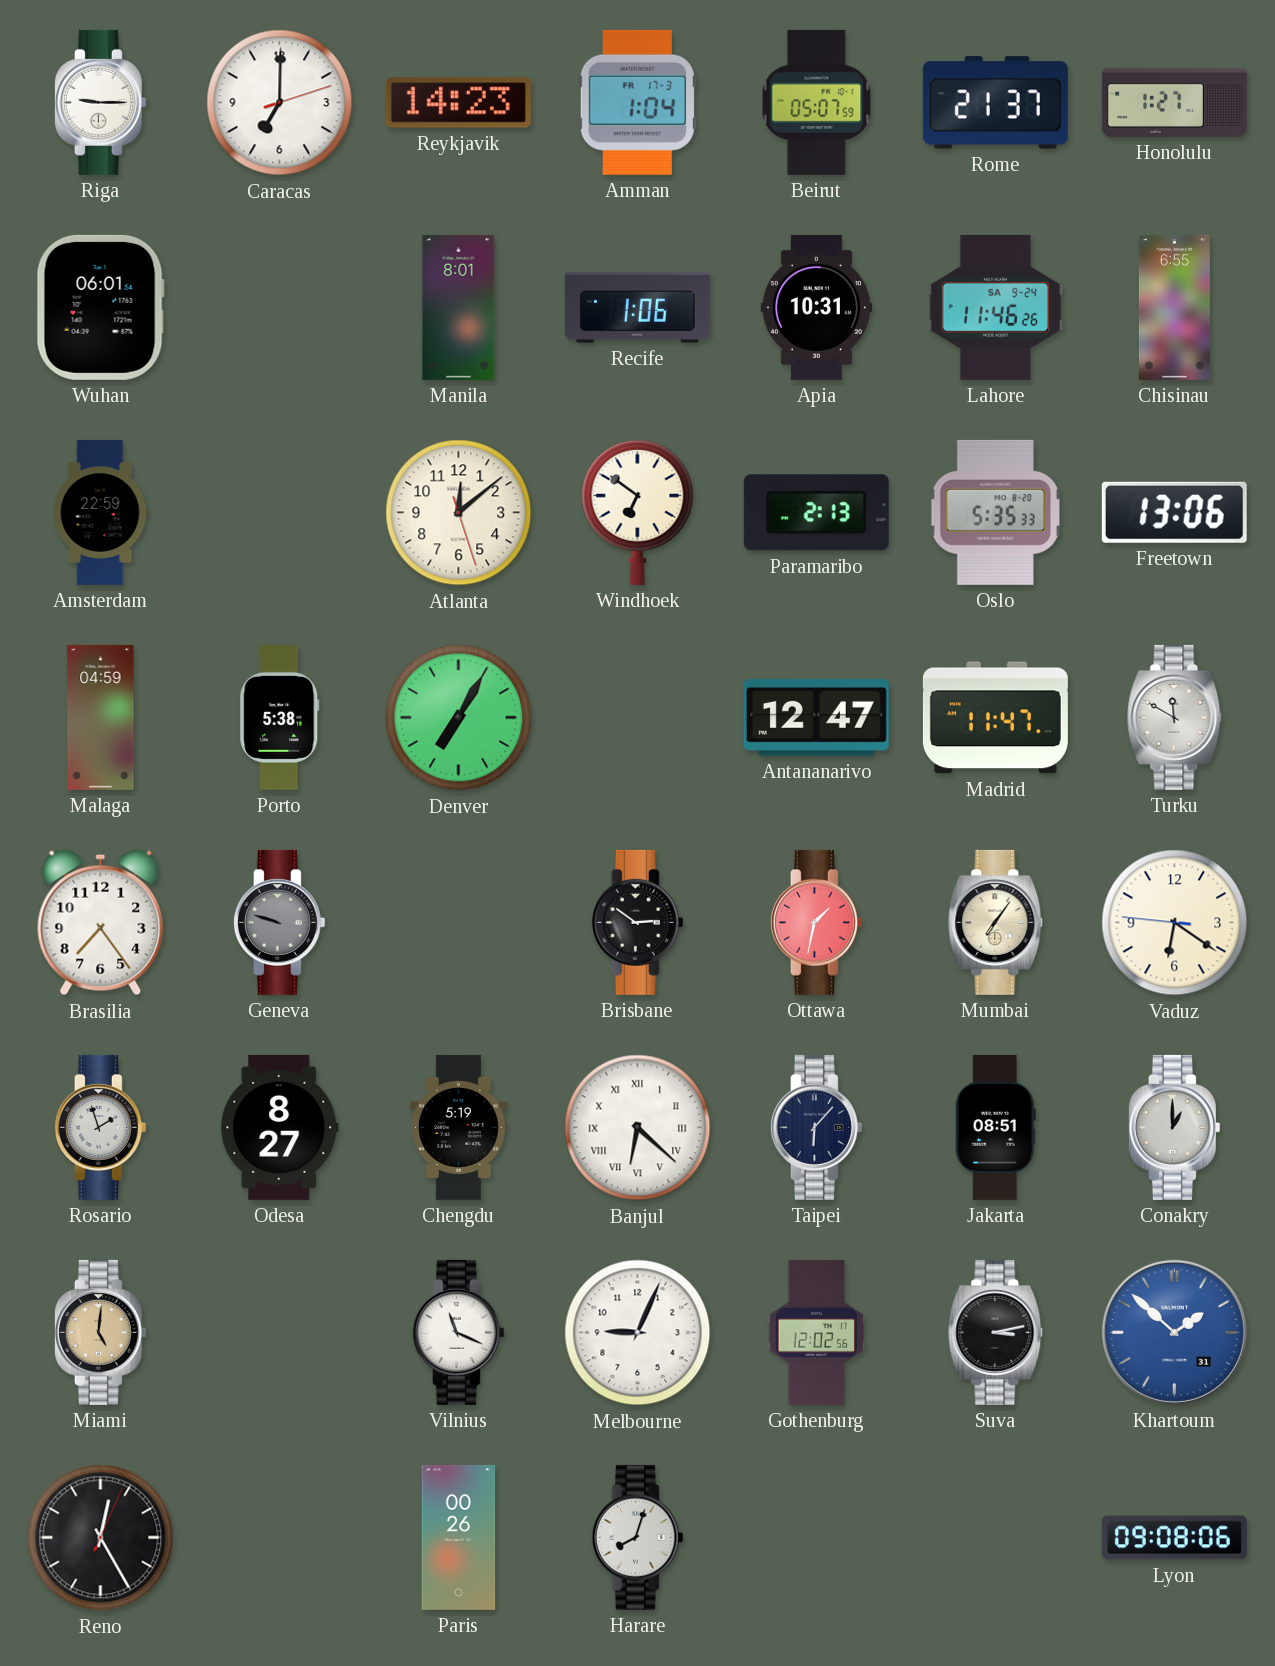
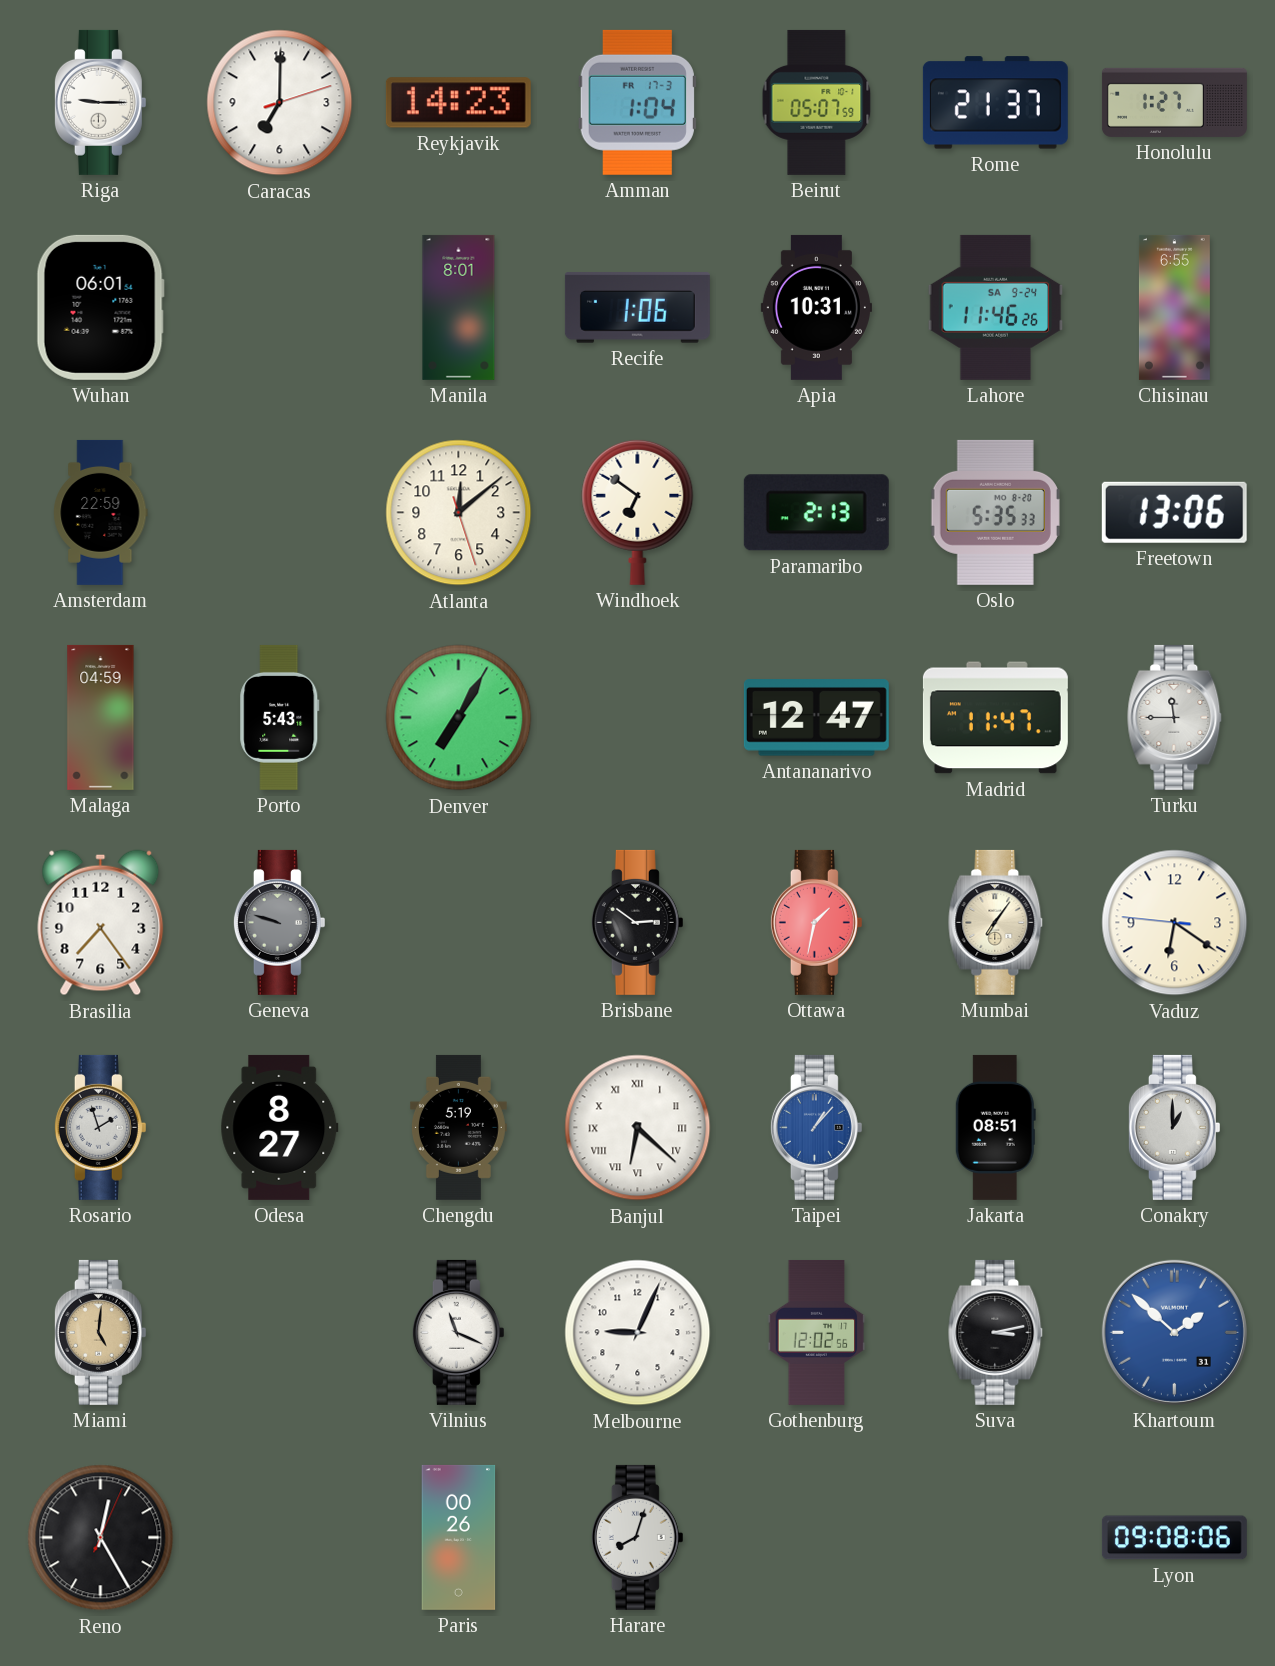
Porto: 5:38 -> 5:43
Turku: 11:50 -> 11:45
Taipei: 6:07 -> 1:07
Taipei dial: navy -> blue
